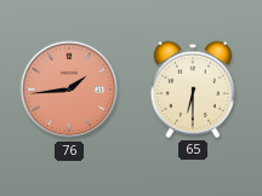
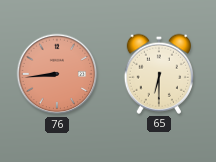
76: 1:44 -> 8:44
